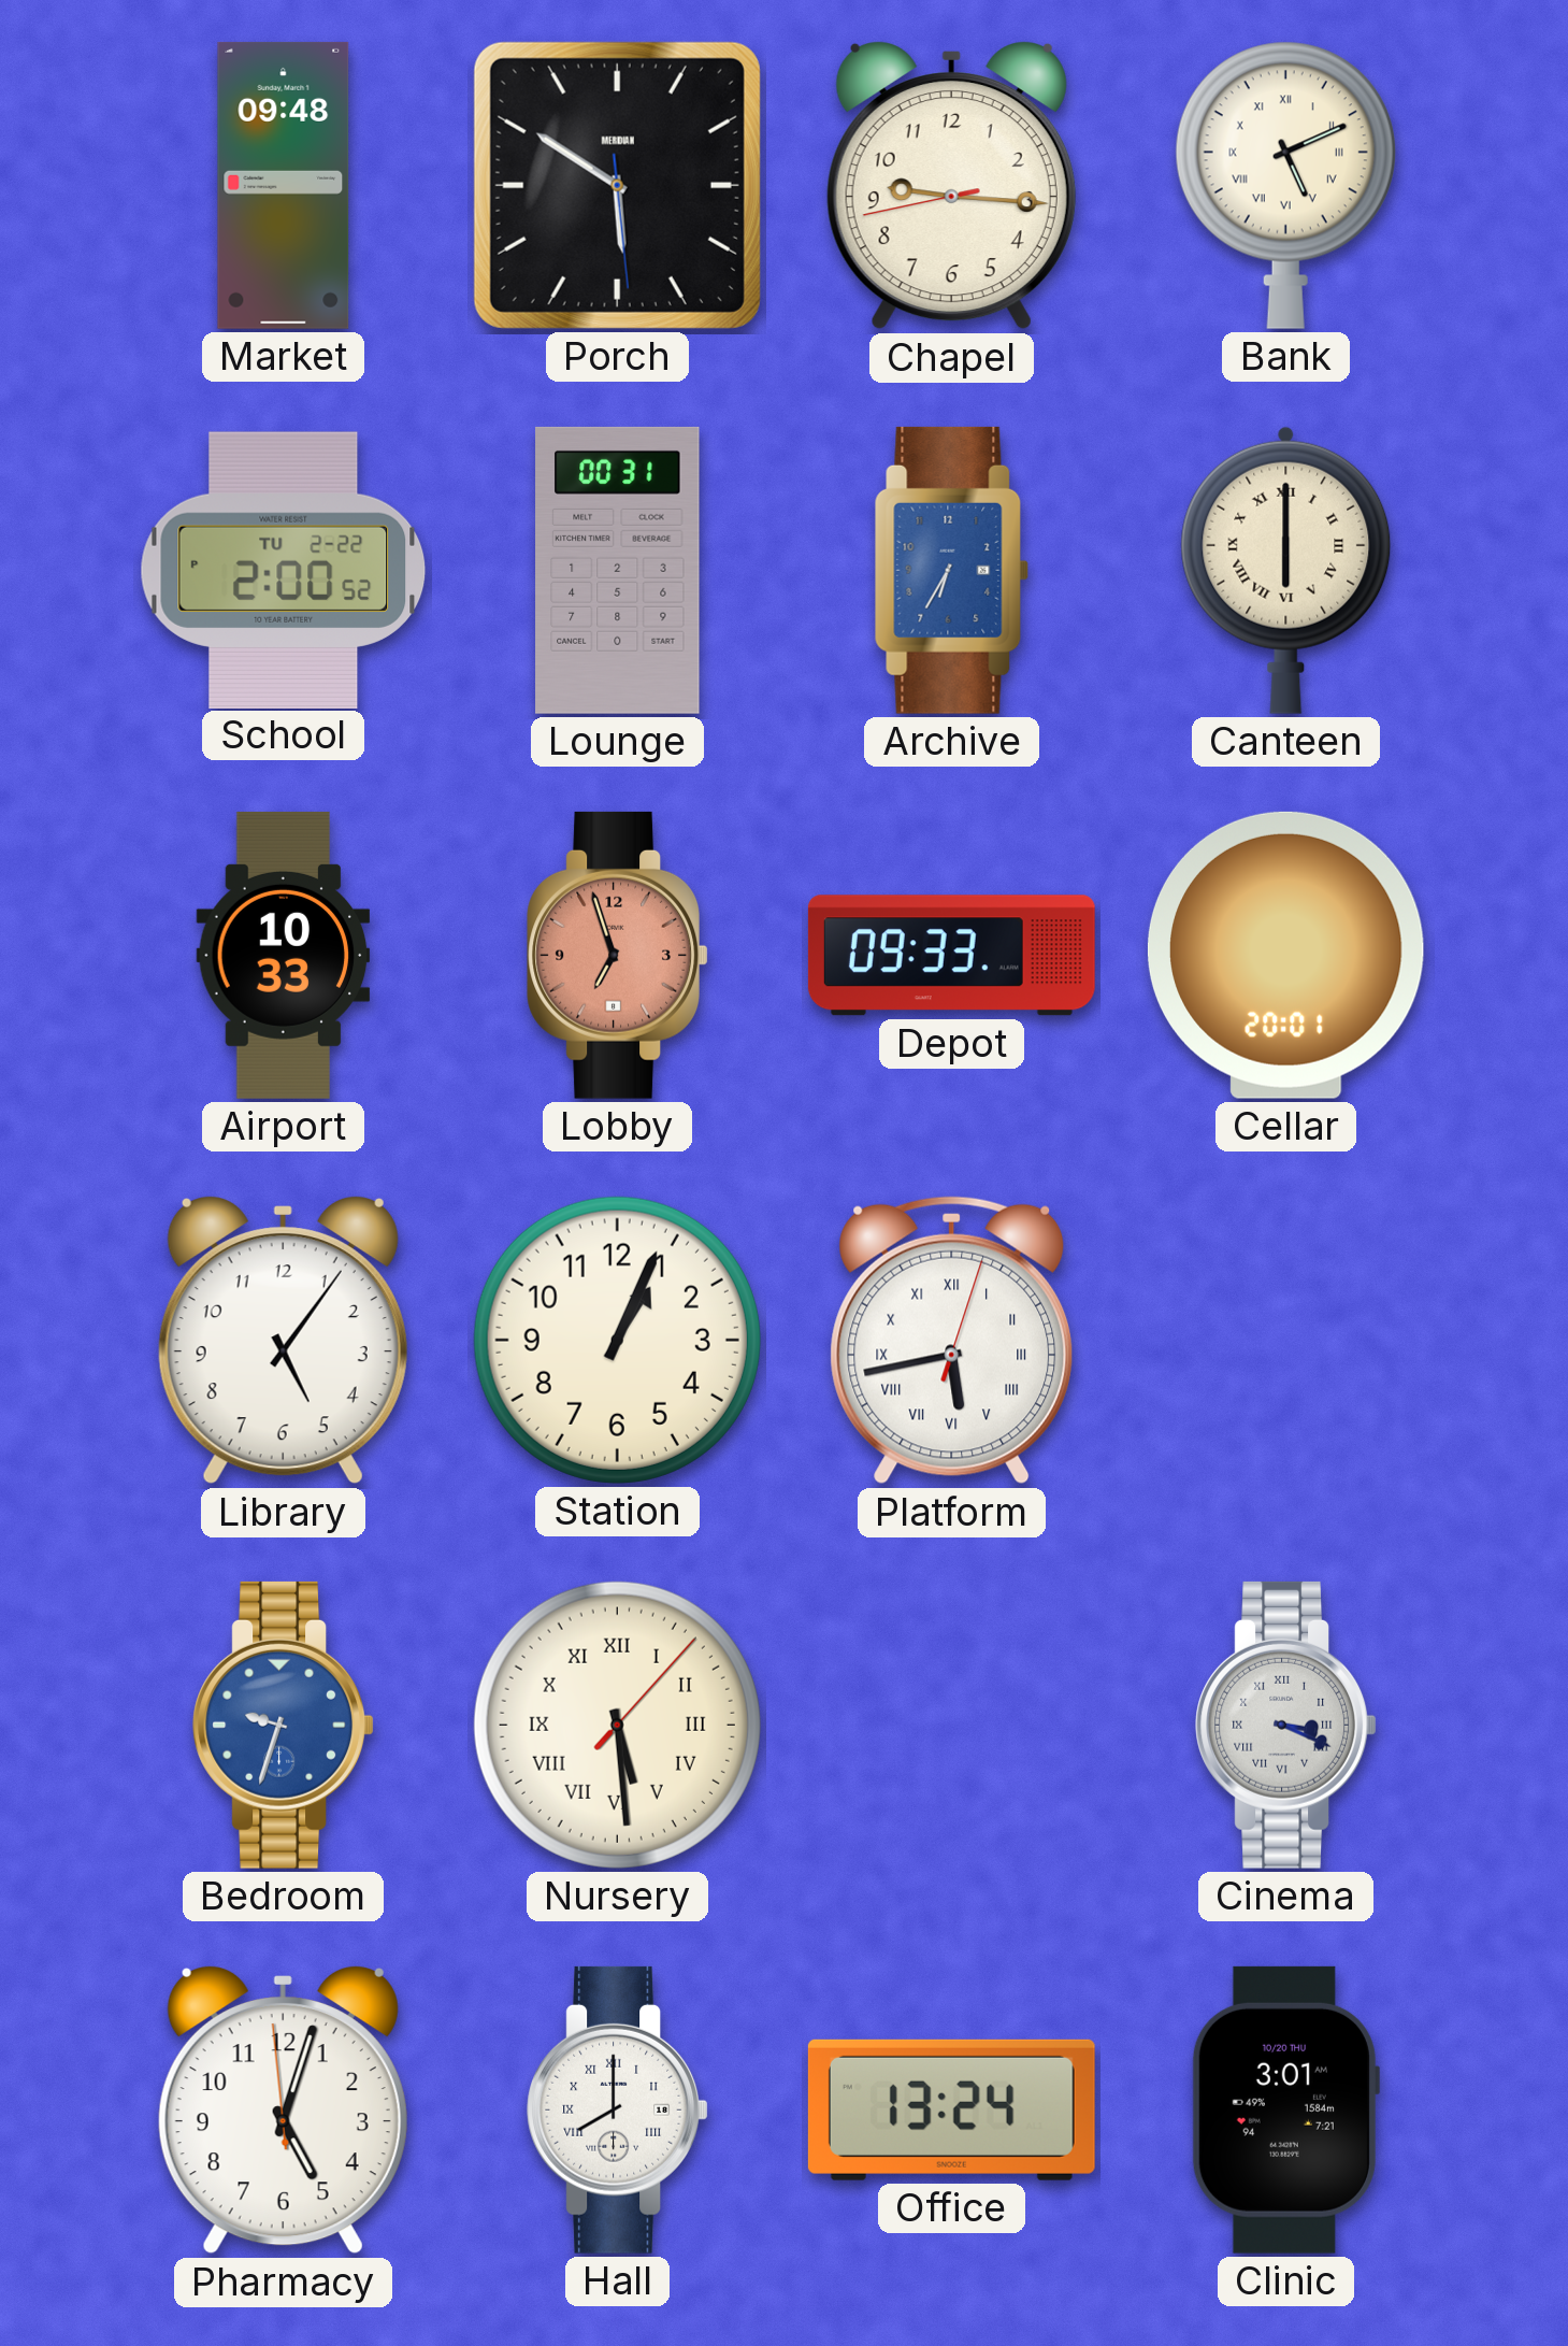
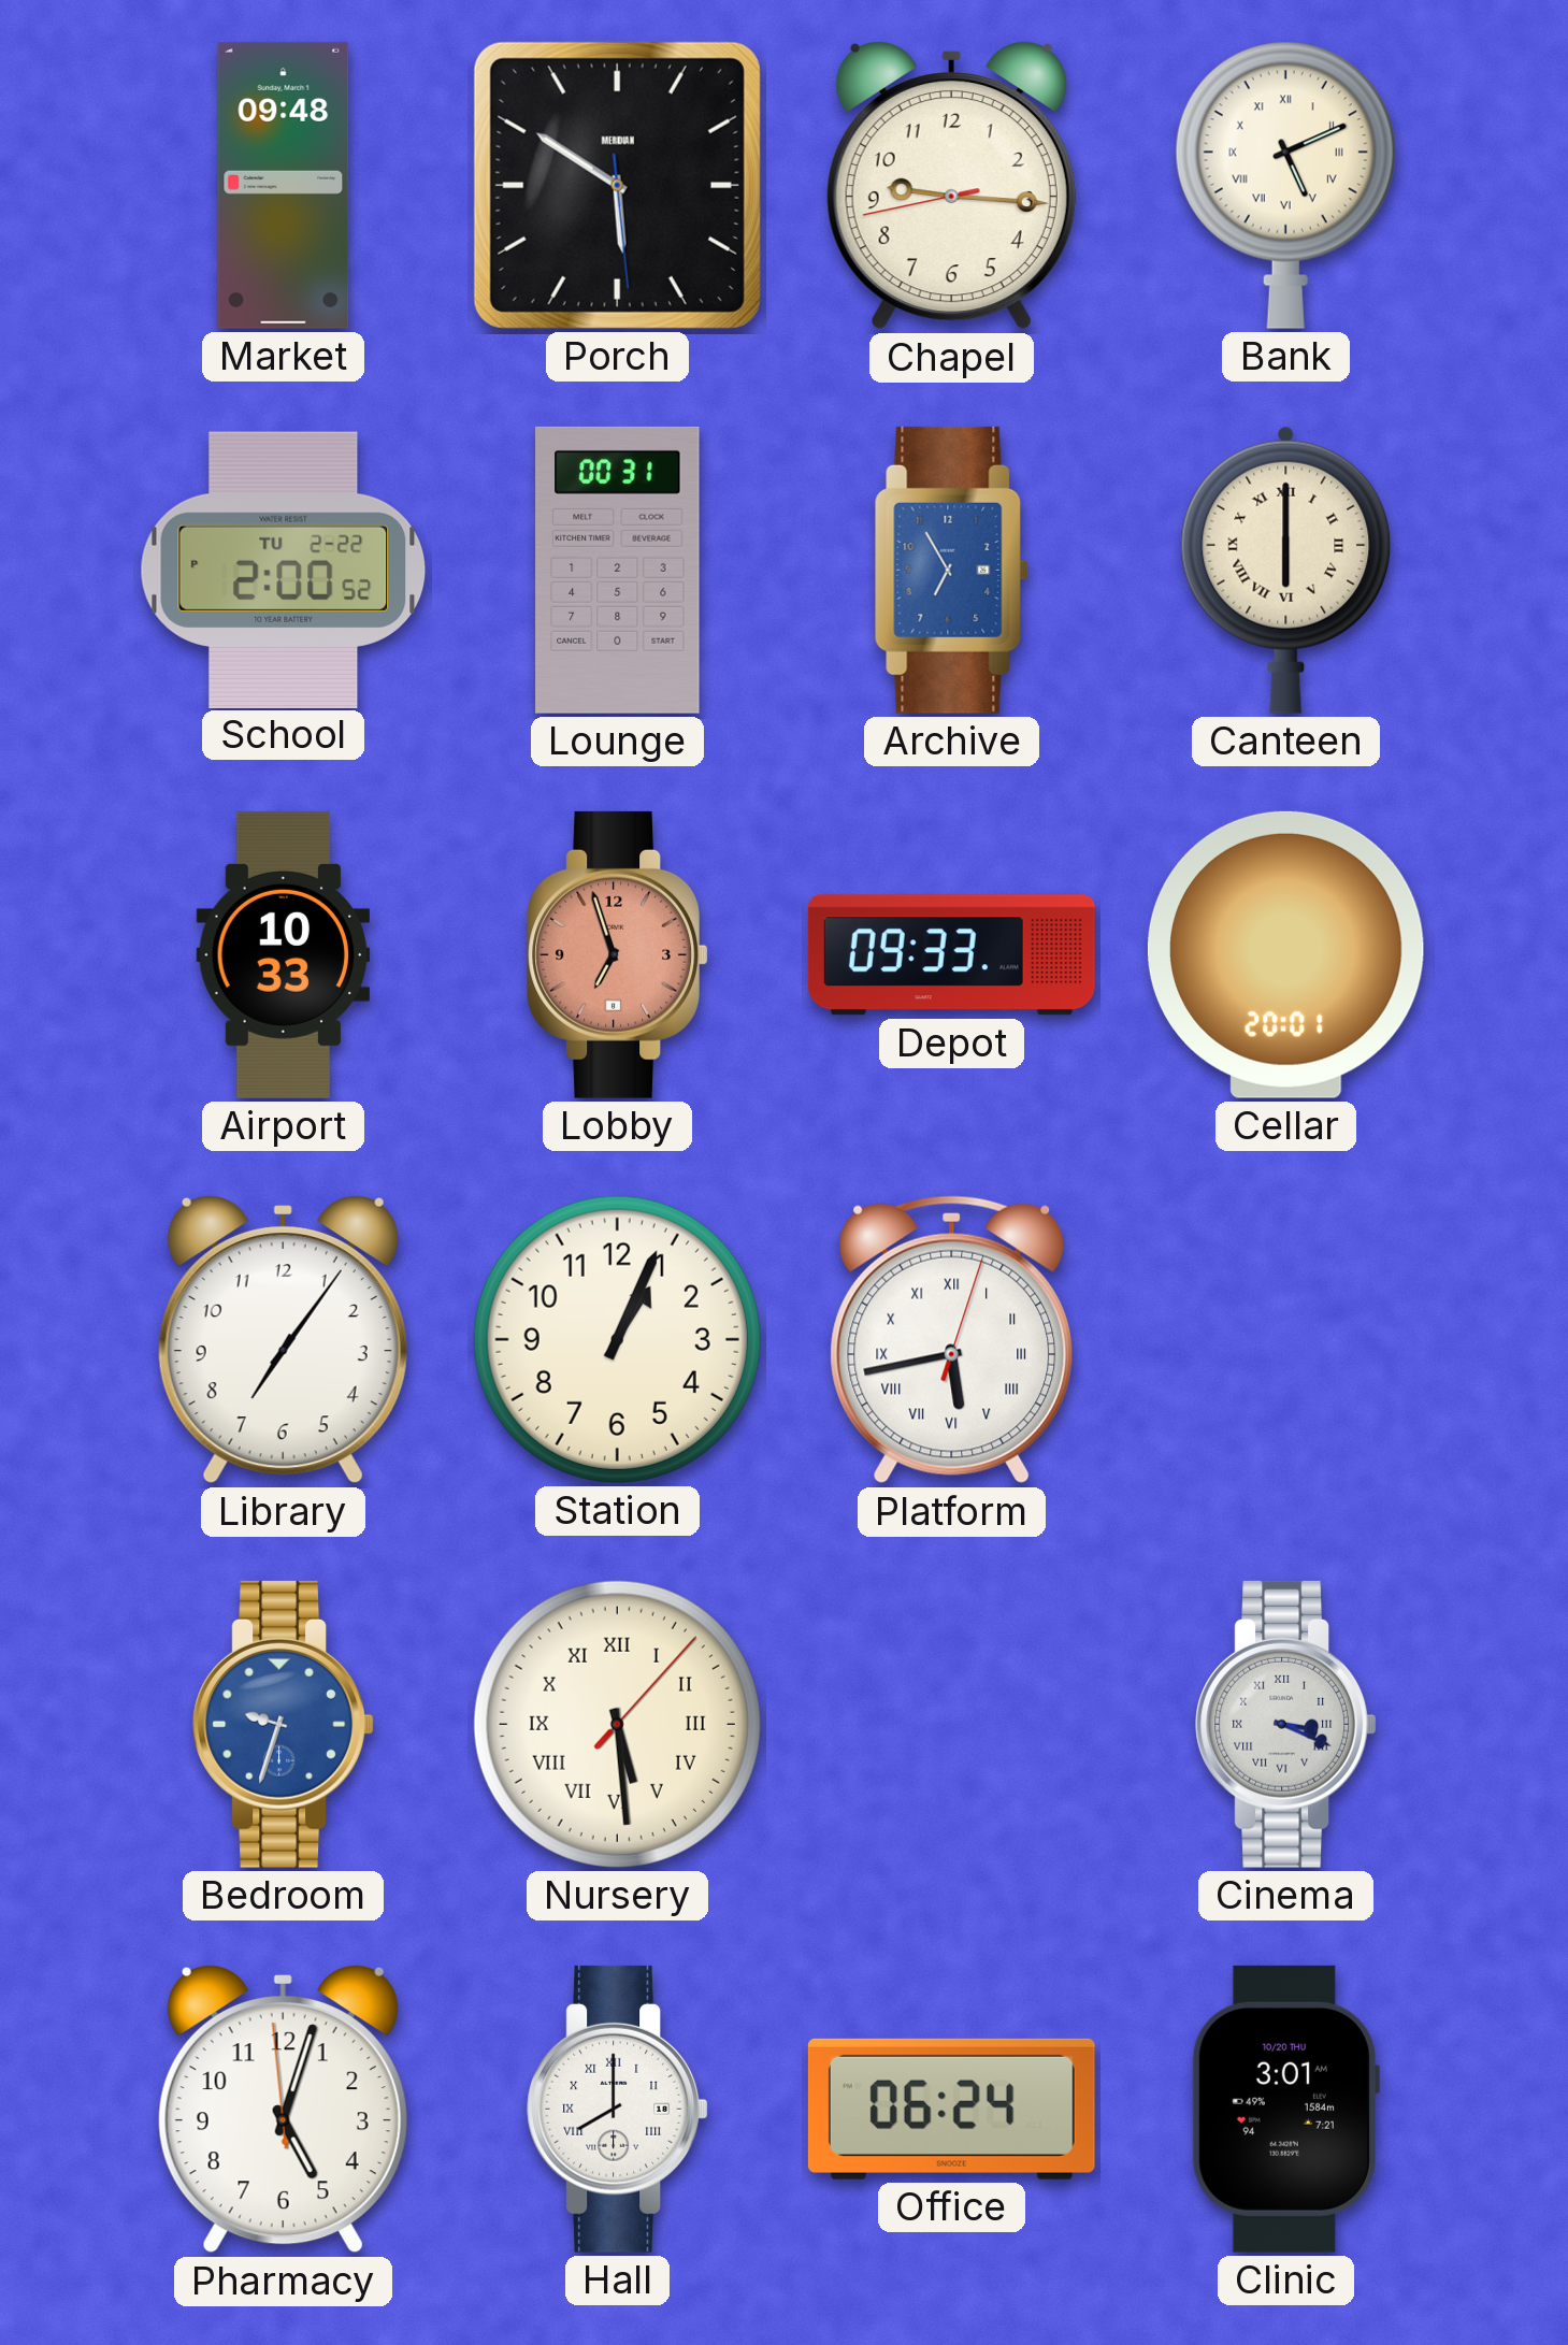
Archive: 6:35 -> 6:55
Library: 5:06 -> 7:06
Office: 13:24 -> 06:24
